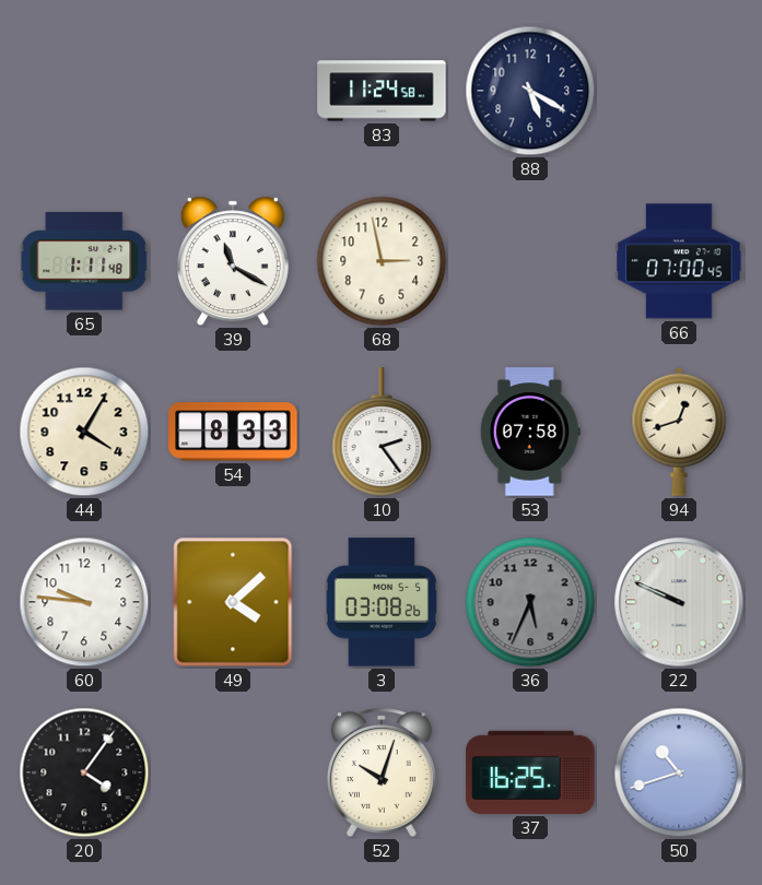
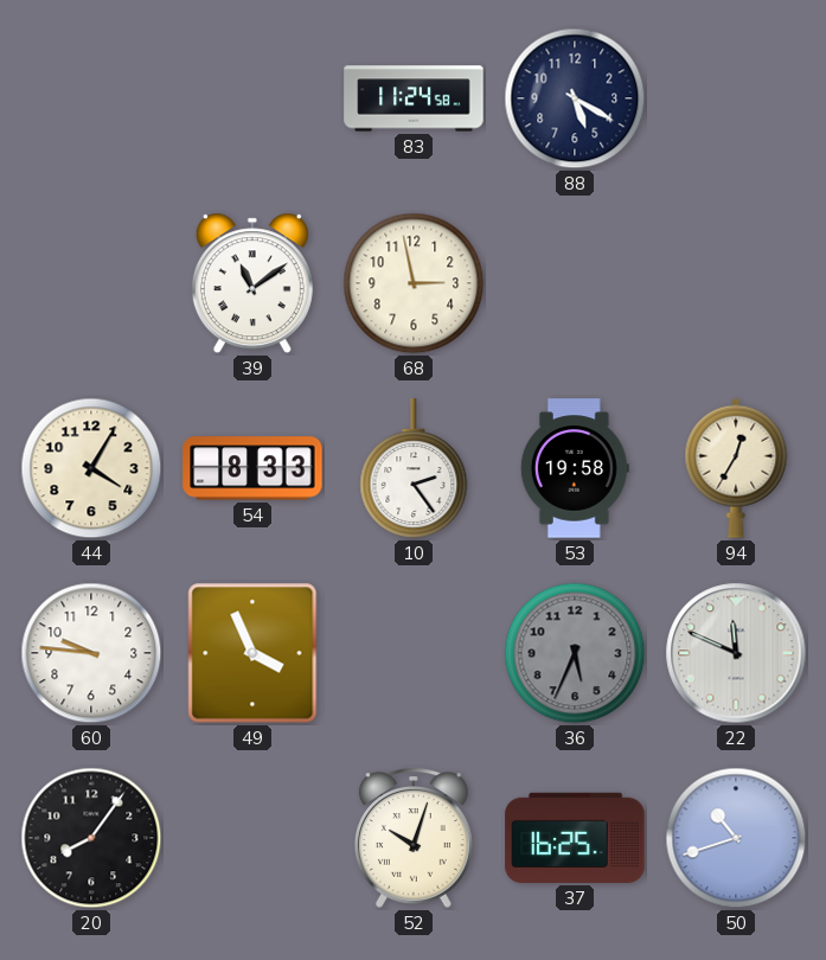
65: 1:11 -> none
39: 11:20 -> 11:09
66: 07:00 -> none
53: 07:58 -> 19:58
94: 12:42 -> 12:35
49: 4:08 -> 3:56
3: 03:08 -> none
22: 9:49 -> 11:49
20: 4:06 -> 8:06
